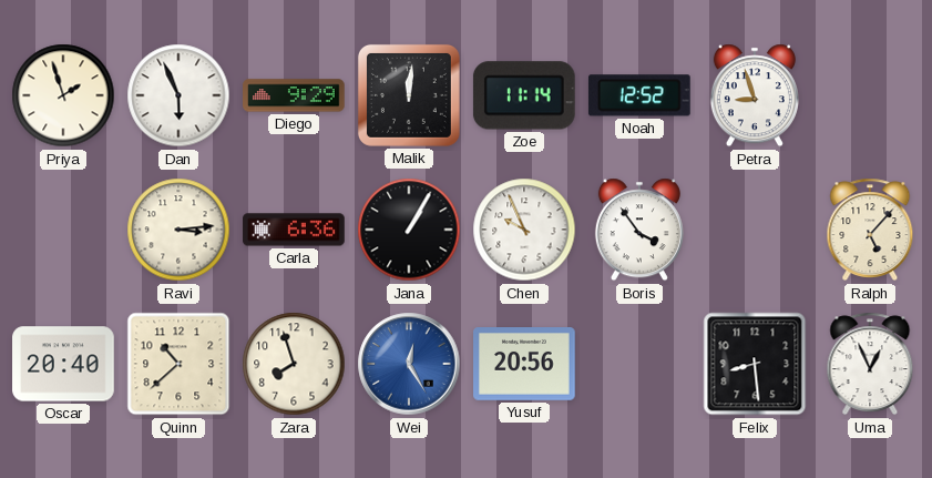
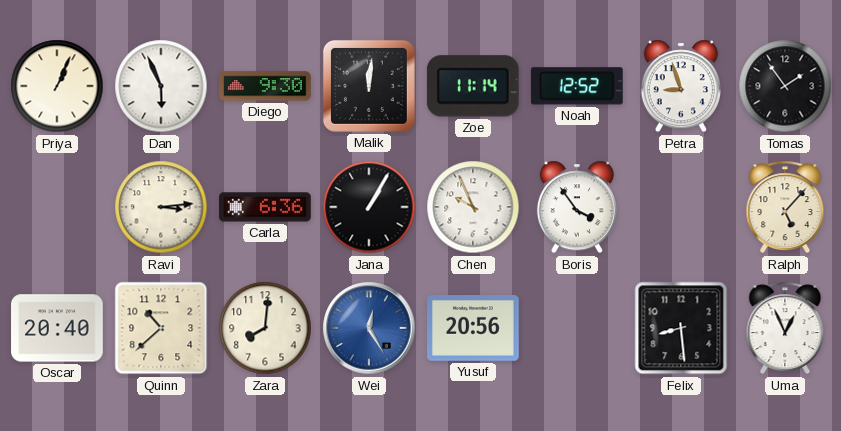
Priya: 1:57 -> 1:04
Diego: 9:29 -> 9:30
Tomas: none -> 1:54
Zara: 7:57 -> 8:01
